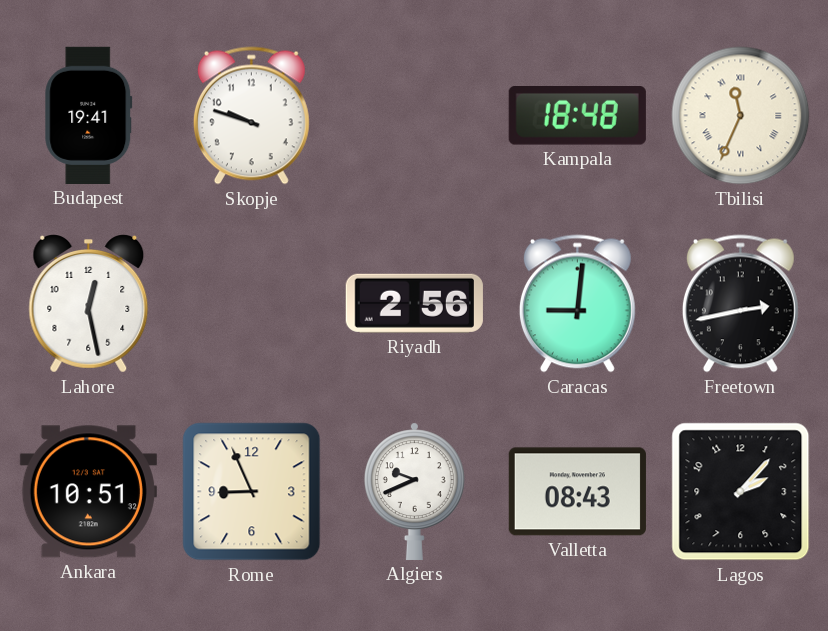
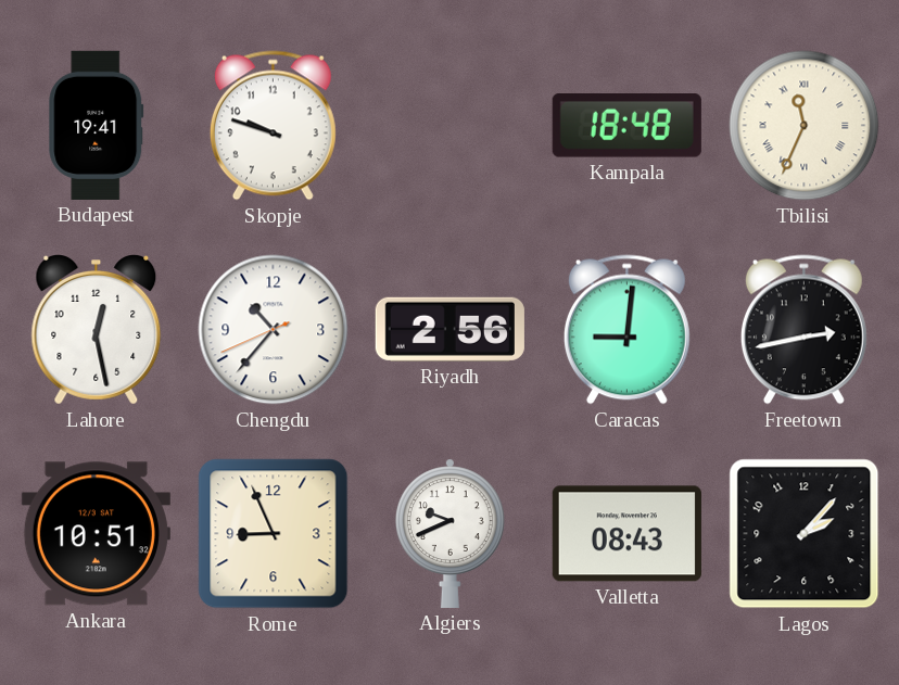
Chengdu: none -> 10:36
